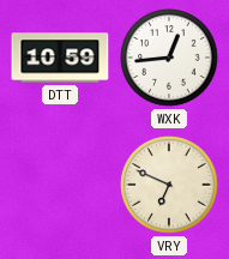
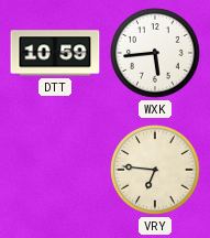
WXK: 12:44 -> 5:44
VRY: 6:49 -> 6:46
